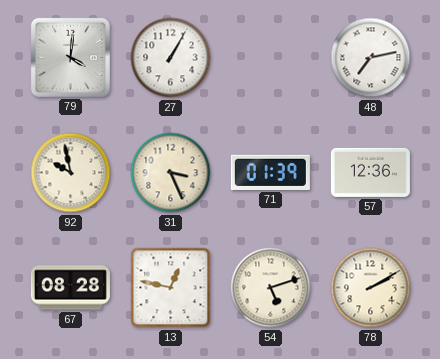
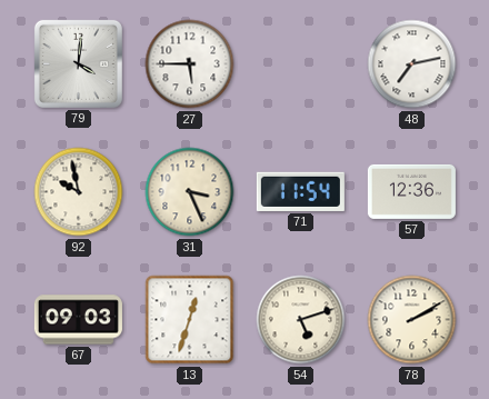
27: 1:05 -> 5:45
71: 01:39 -> 11:54
67: 08:28 -> 09:03
13: 12:47 -> 12:33
